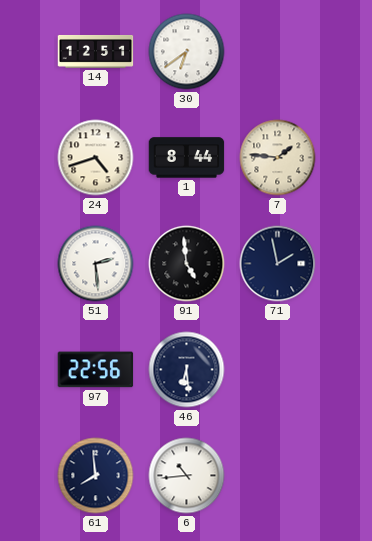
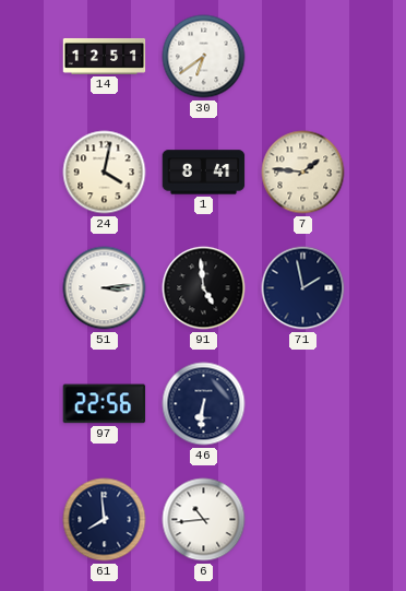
24: 4:42 -> 4:02
1: 8:44 -> 8:41
51: 2:29 -> 3:14
46: 6:29 -> 6:31
